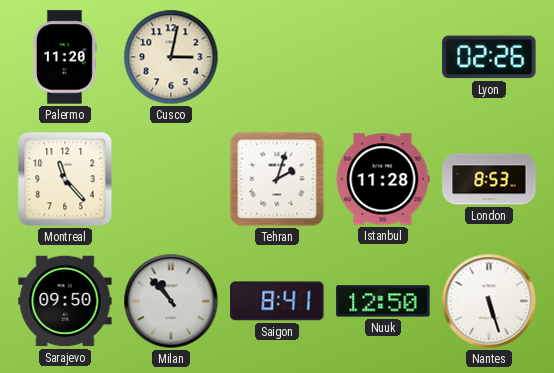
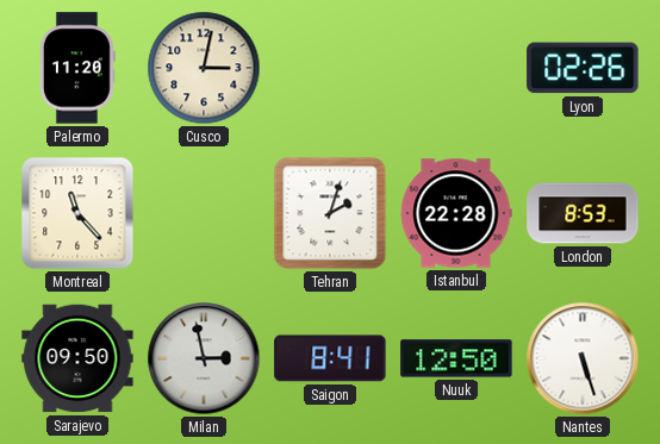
Istanbul: 11:28 -> 22:28
Milan: 10:53 -> 2:58
